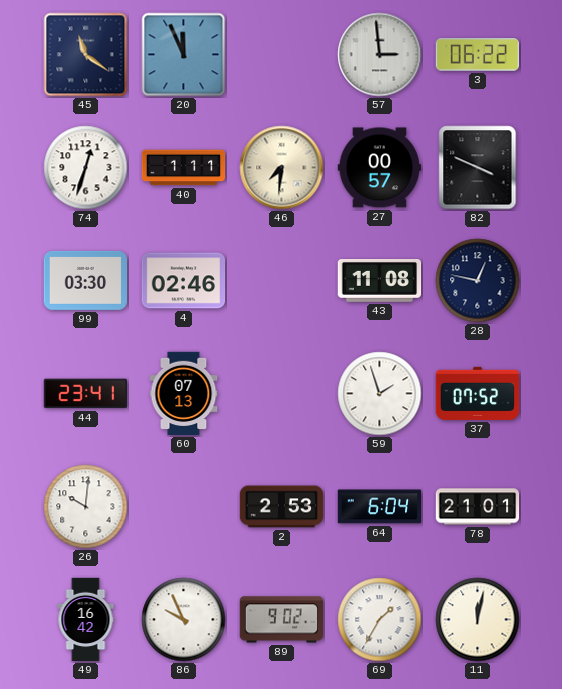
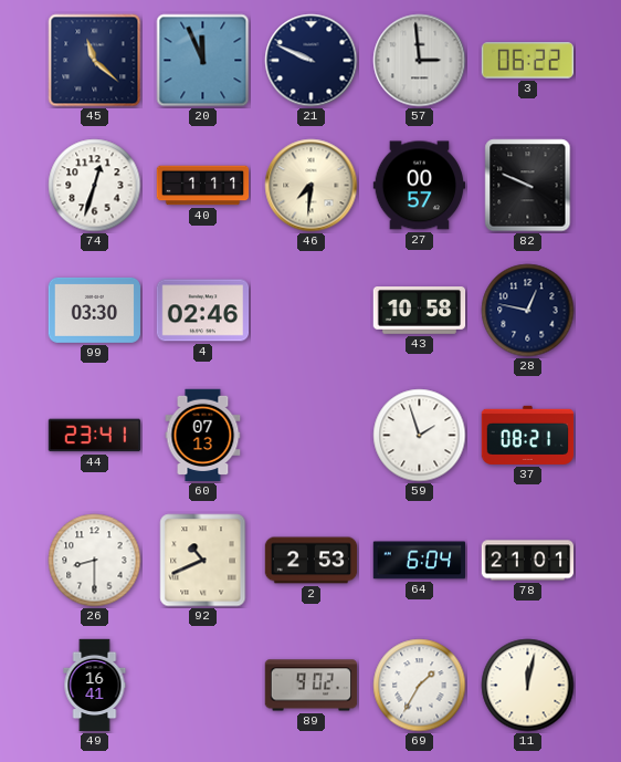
45: 11:21 -> 11:22
21: none -> 9:49
82: 3:49 -> 9:49
43: 11:08 -> 10:58
37: 07:52 -> 08:21
26: 10:01 -> 8:30
92: none -> 10:41
49: 16:42 -> 16:41
86: 9:56 -> none
